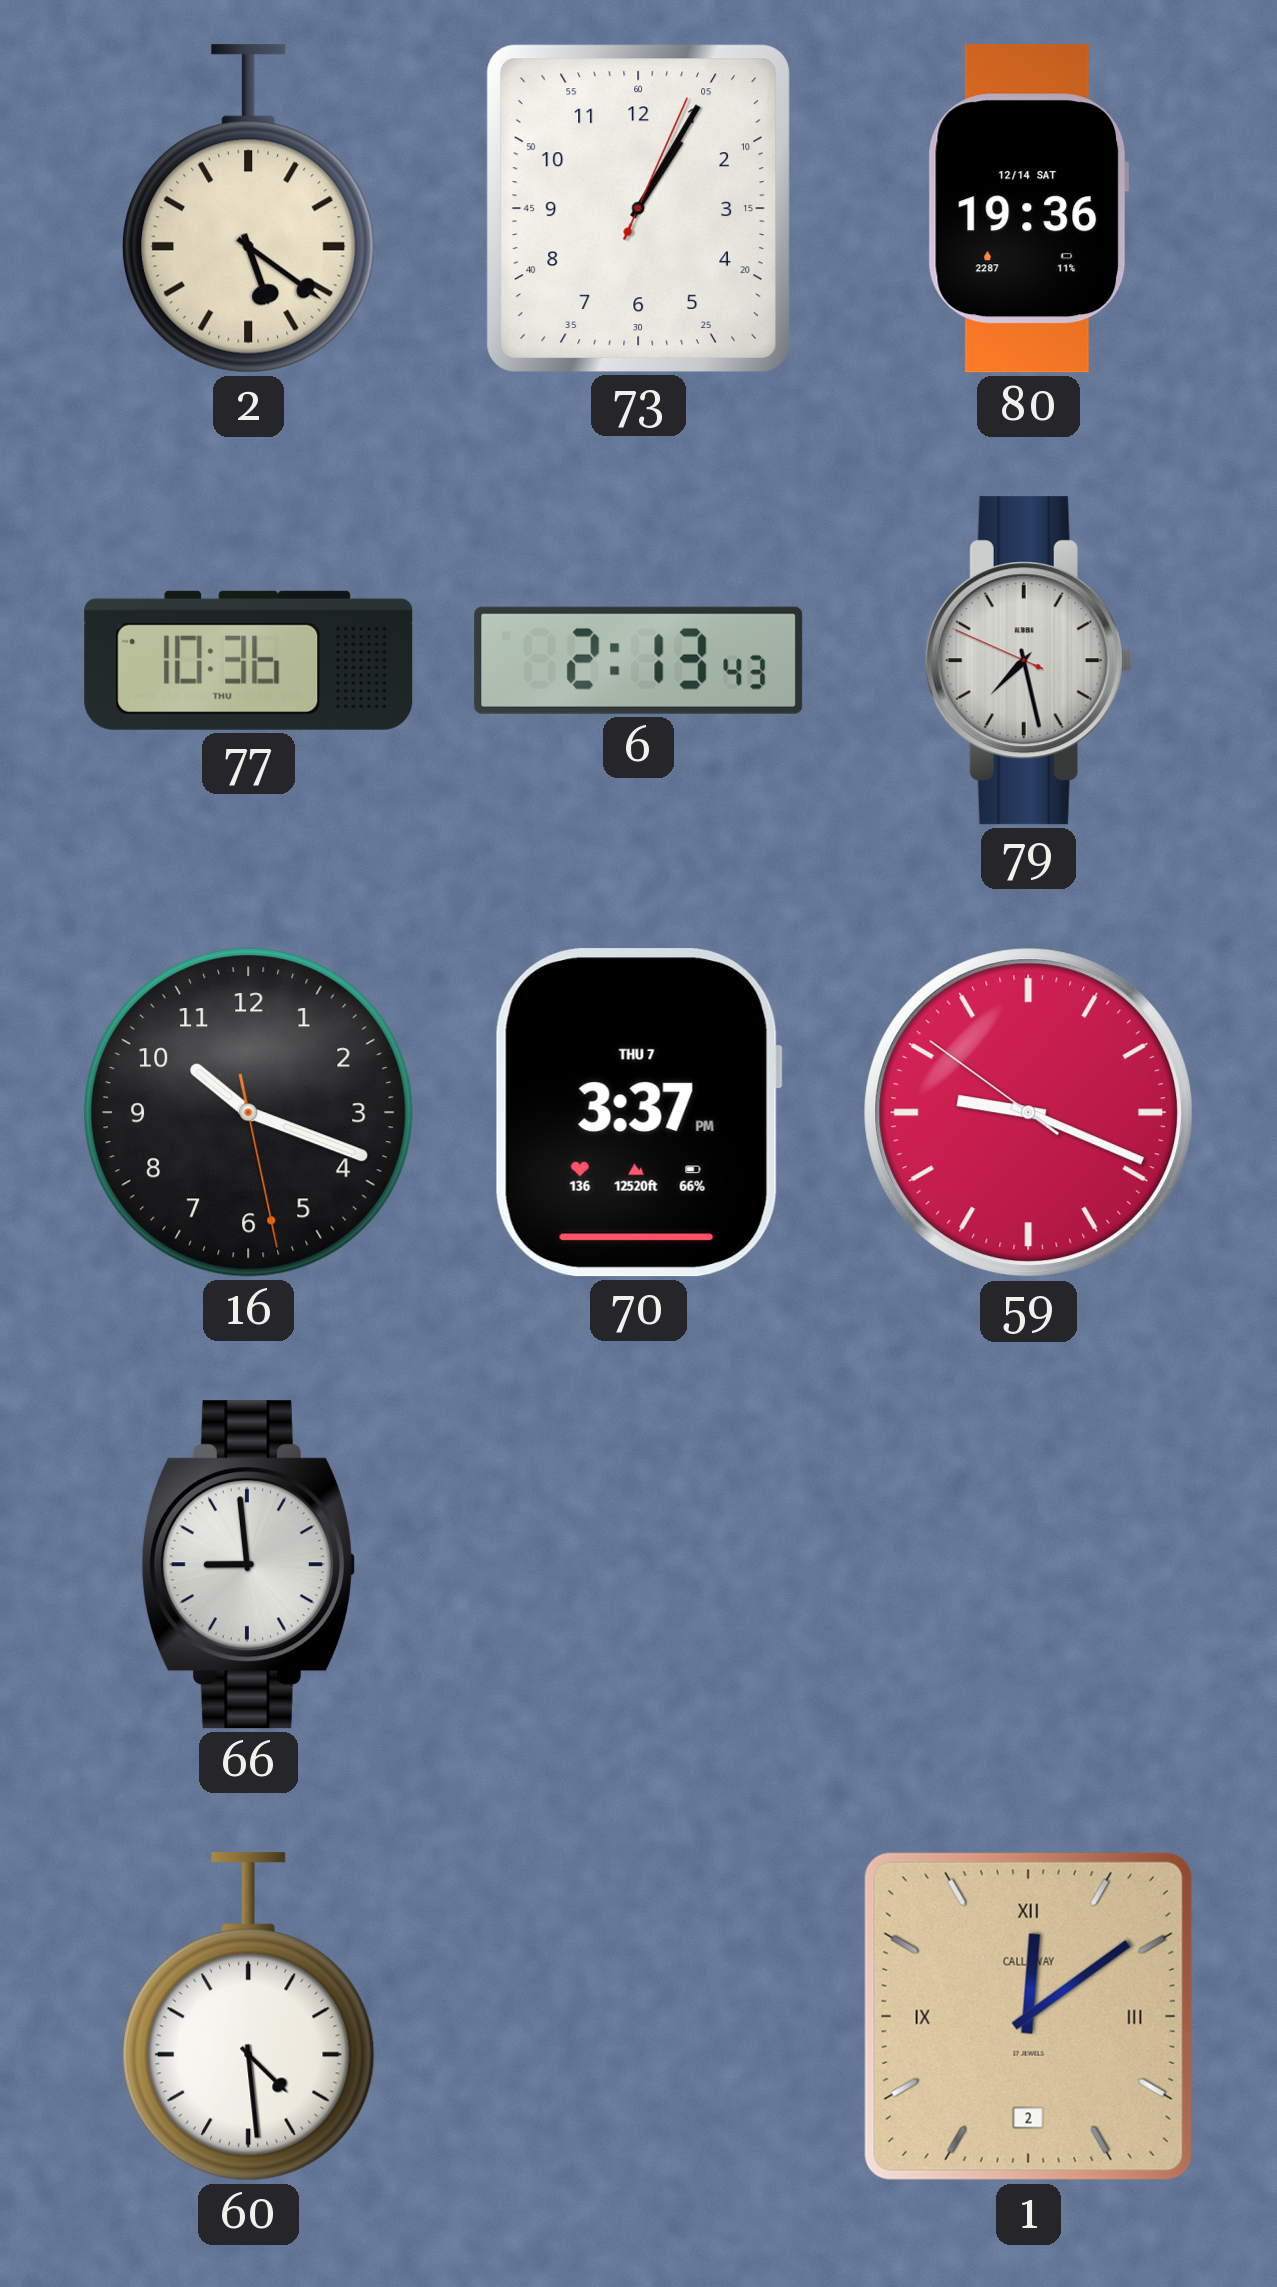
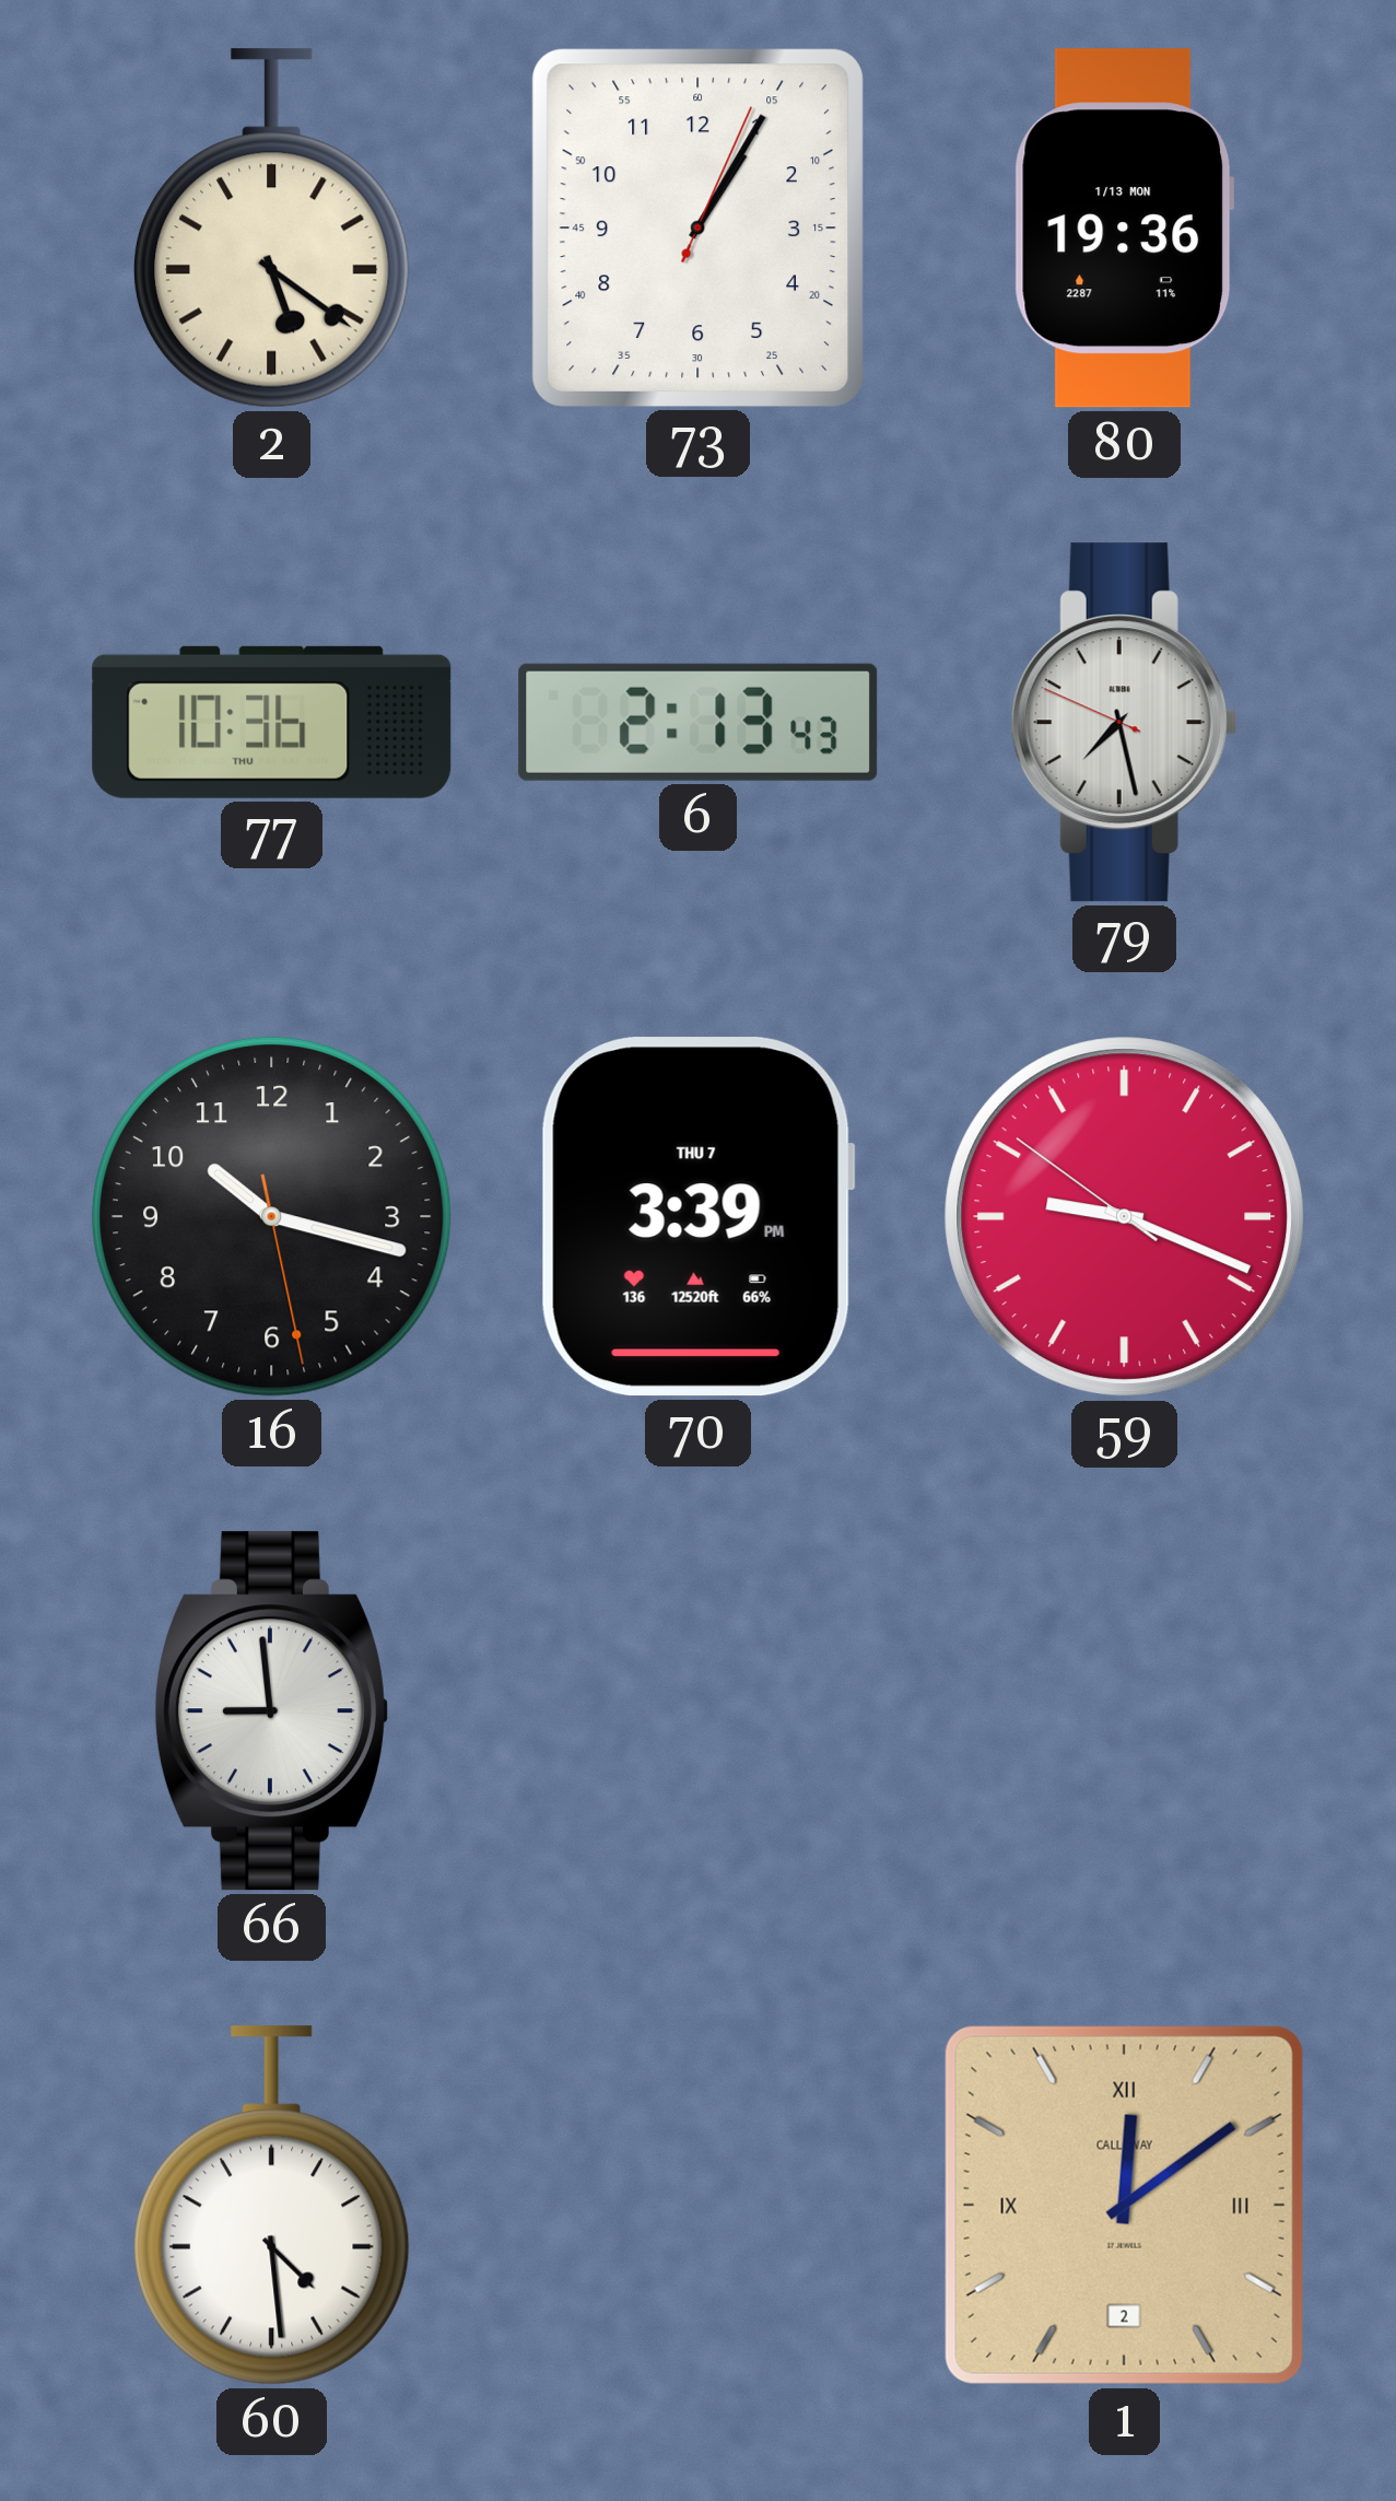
80 date: 12/14 SAT -> 1/13 MON
16: 10:18 -> 10:17
70: 3:37 -> 3:39
